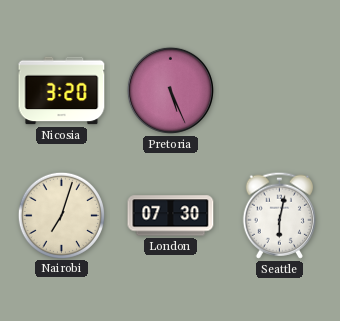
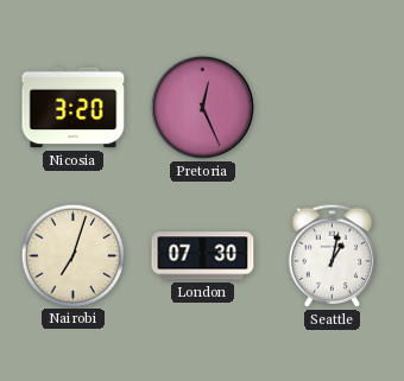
Pretoria: 5:26 -> 12:26
Seattle: 6:02 -> 1:02
